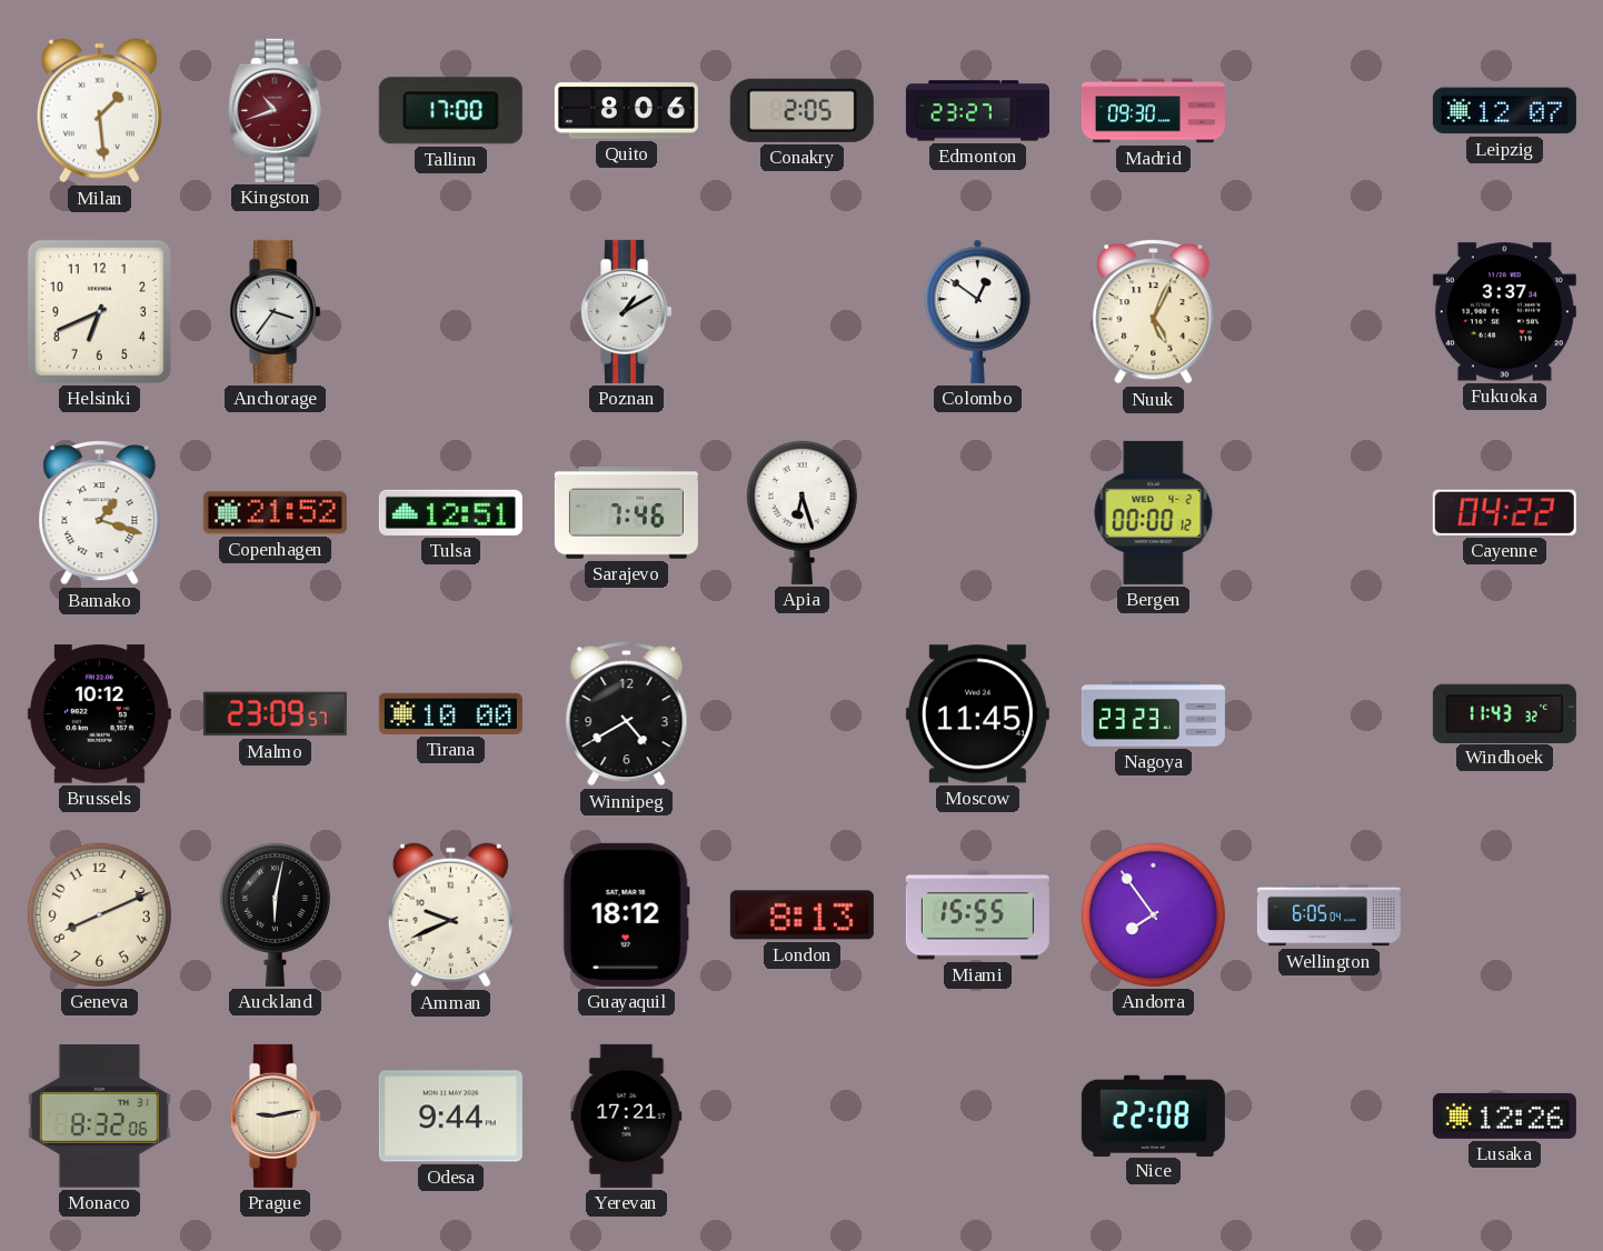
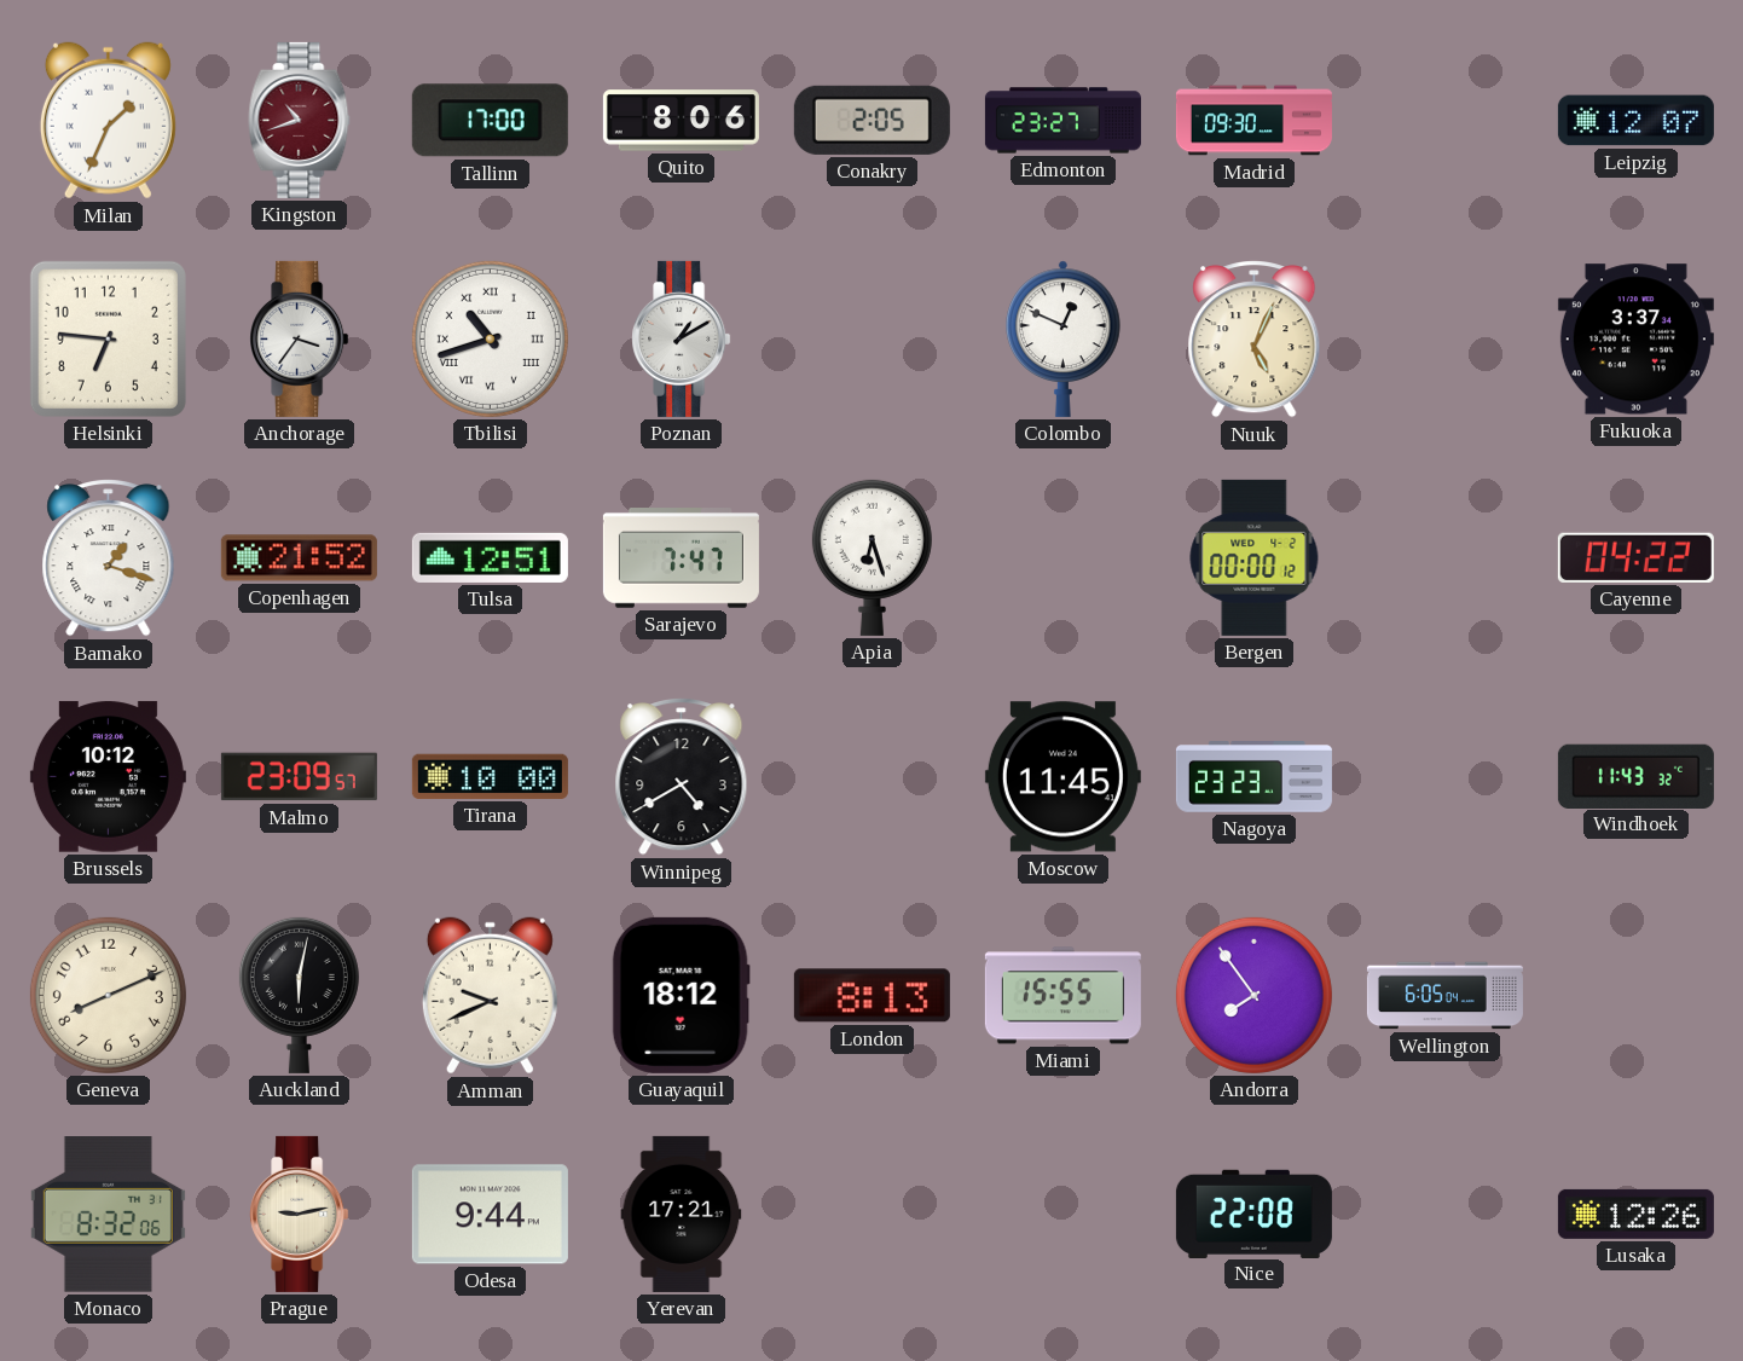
Milan: 1:29 -> 1:34
Helsinki: 6:41 -> 6:46
Tbilisi: none -> 10:42
Colombo: 12:51 -> 12:49
Sarajevo: 7:46 -> 7:47
